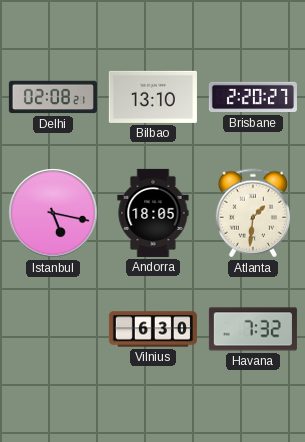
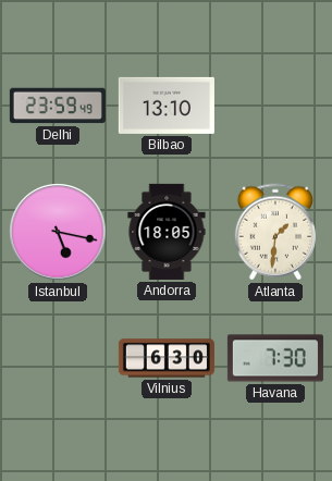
Delhi: 02:08 -> 23:59
Brisbane: 2:20 -> none
Havana: 7:32 -> 7:30
